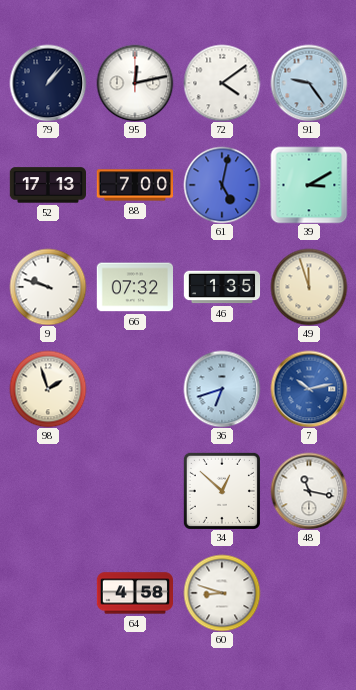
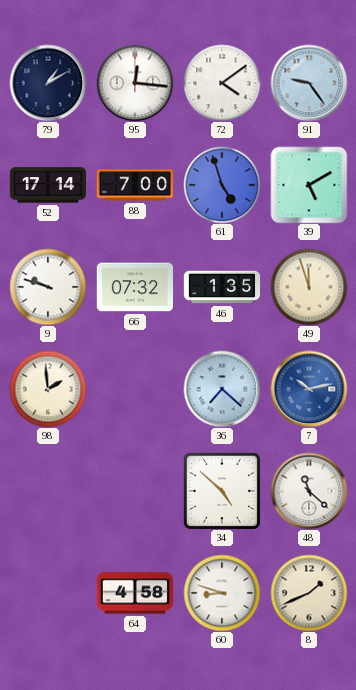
79: 1:07 -> 1:10
95: 12:13 -> 12:16
52: 17:13 -> 17:14
61: 5:02 -> 4:57
39: 3:10 -> 5:10
98: 1:57 -> 1:59
36: 6:42 -> 7:22
34: 12:52 -> 4:52
48: 11:17 -> 11:22
8: none -> 1:41
